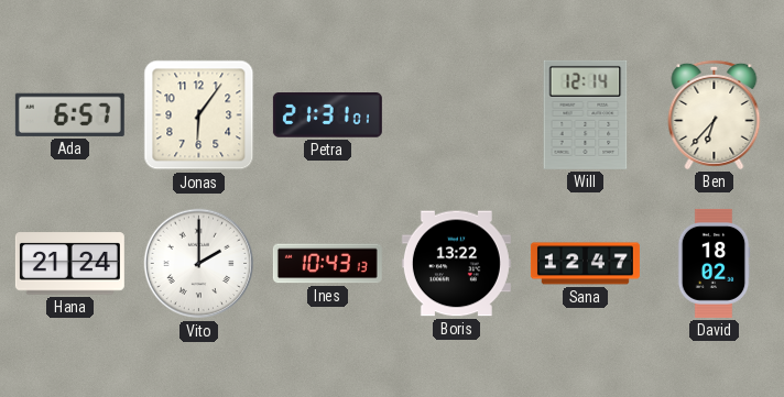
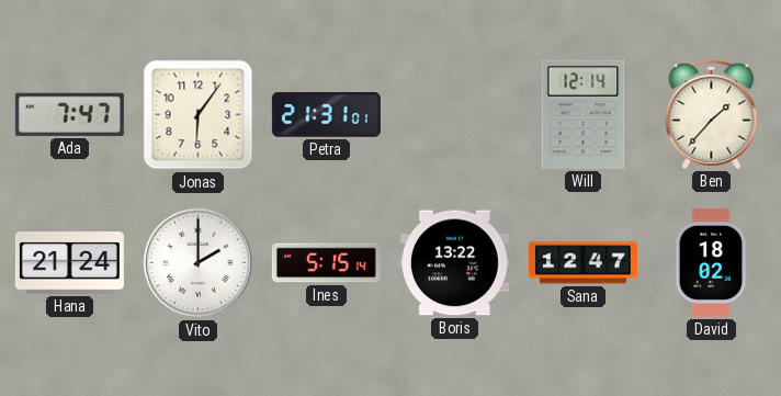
Ada: 6:57 -> 7:47
Ben: 6:37 -> 1:37
Ines: 10:43 -> 5:15
